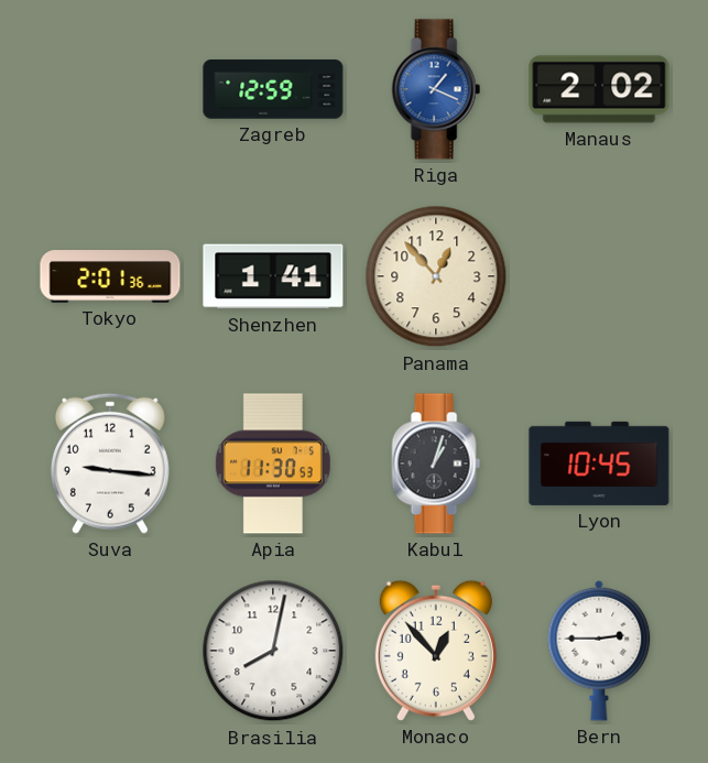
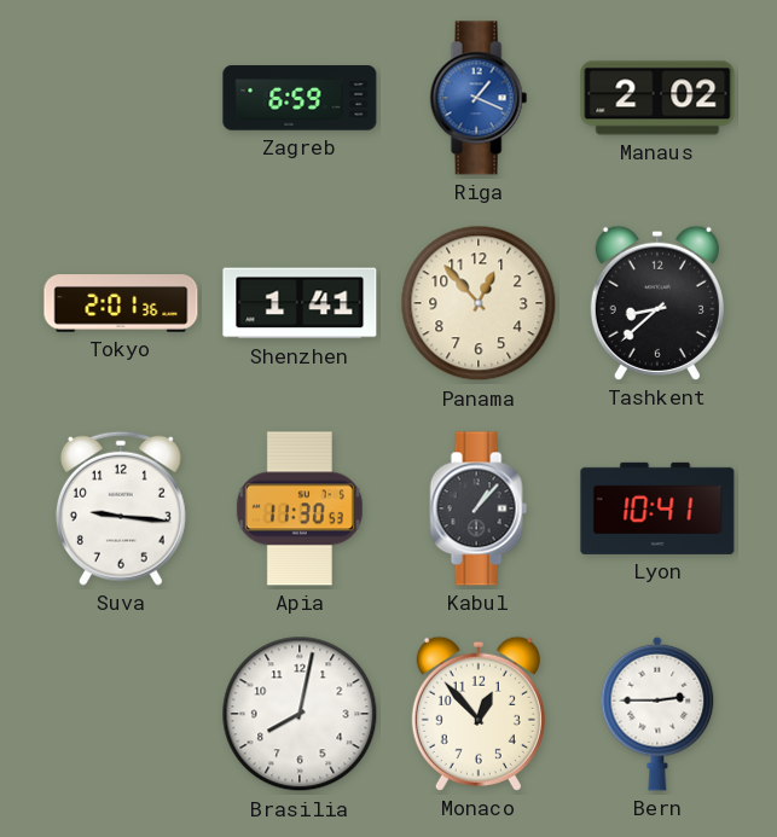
Zagreb: 12:59 -> 6:59
Tashkent: none -> 8:38
Kabul: 1:03 -> 1:07
Lyon: 10:45 -> 10:41
